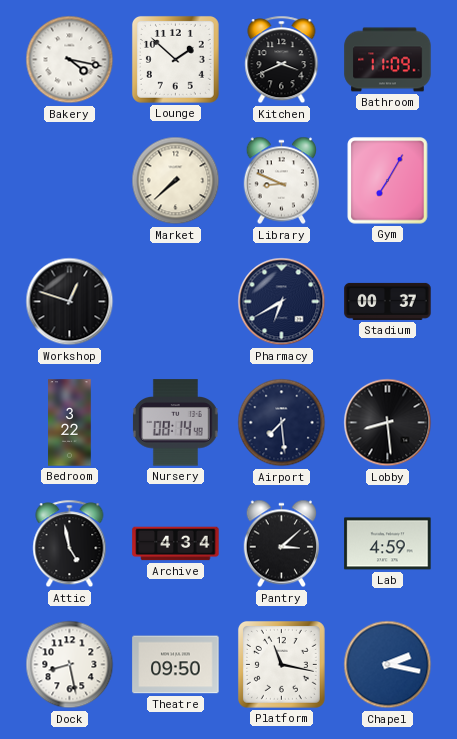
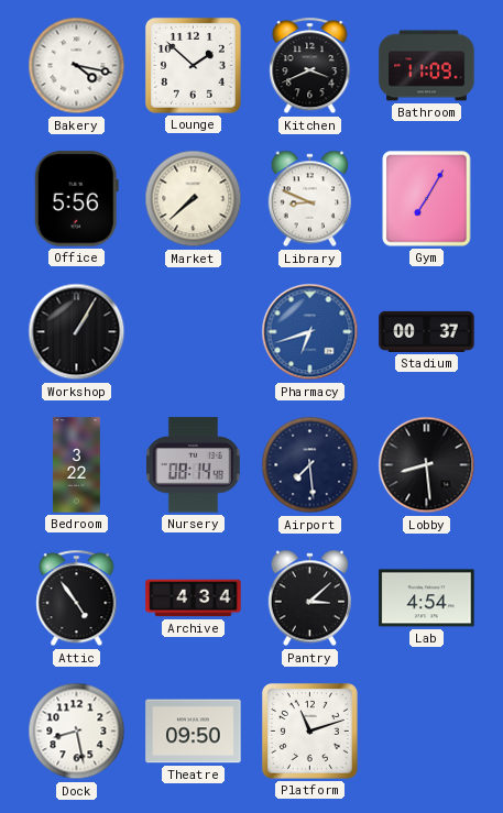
Office: none -> 5:56
Workshop: 12:48 -> 1:05
Pharmacy: 6:40 -> 6:42
Pharmacy dial: navy -> blue
Attic: 4:58 -> 4:54
Lab: 4:59 -> 4:54
Platform: 11:17 -> 11:12
Chapel: 2:17 -> none
